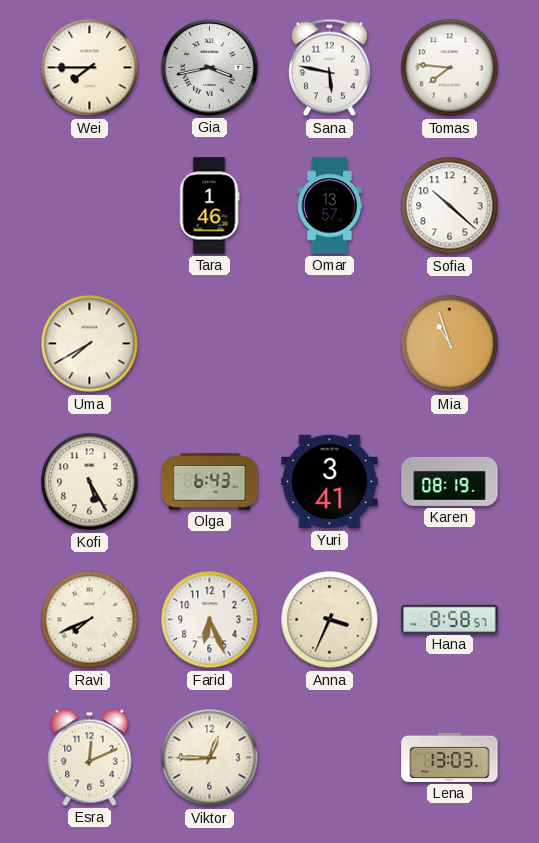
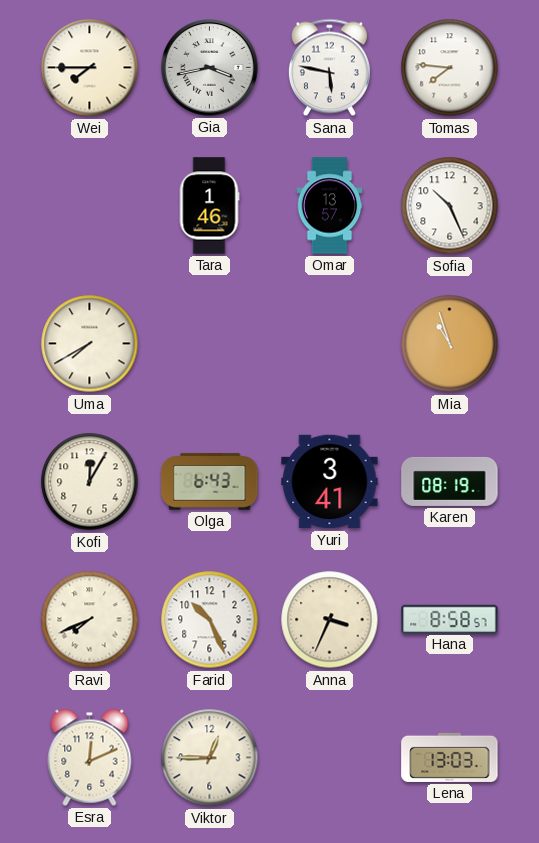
Sofia: 10:22 -> 10:26
Kofi: 5:25 -> 12:05
Farid: 6:26 -> 10:26
